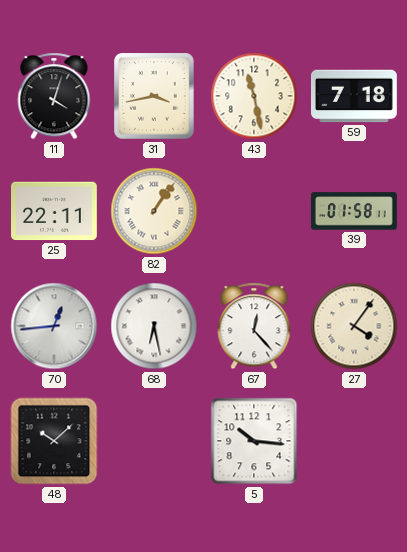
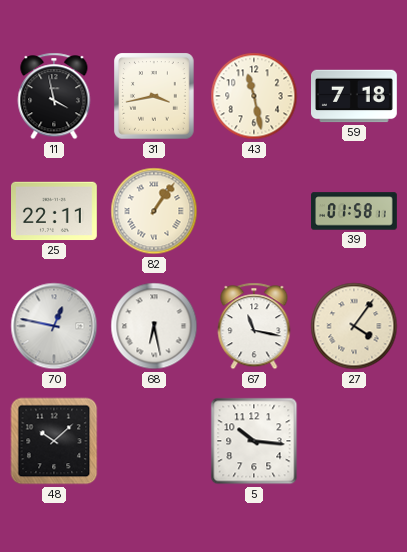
11: 4:03 -> 3:58
70: 12:44 -> 12:47
67: 12:23 -> 11:17
